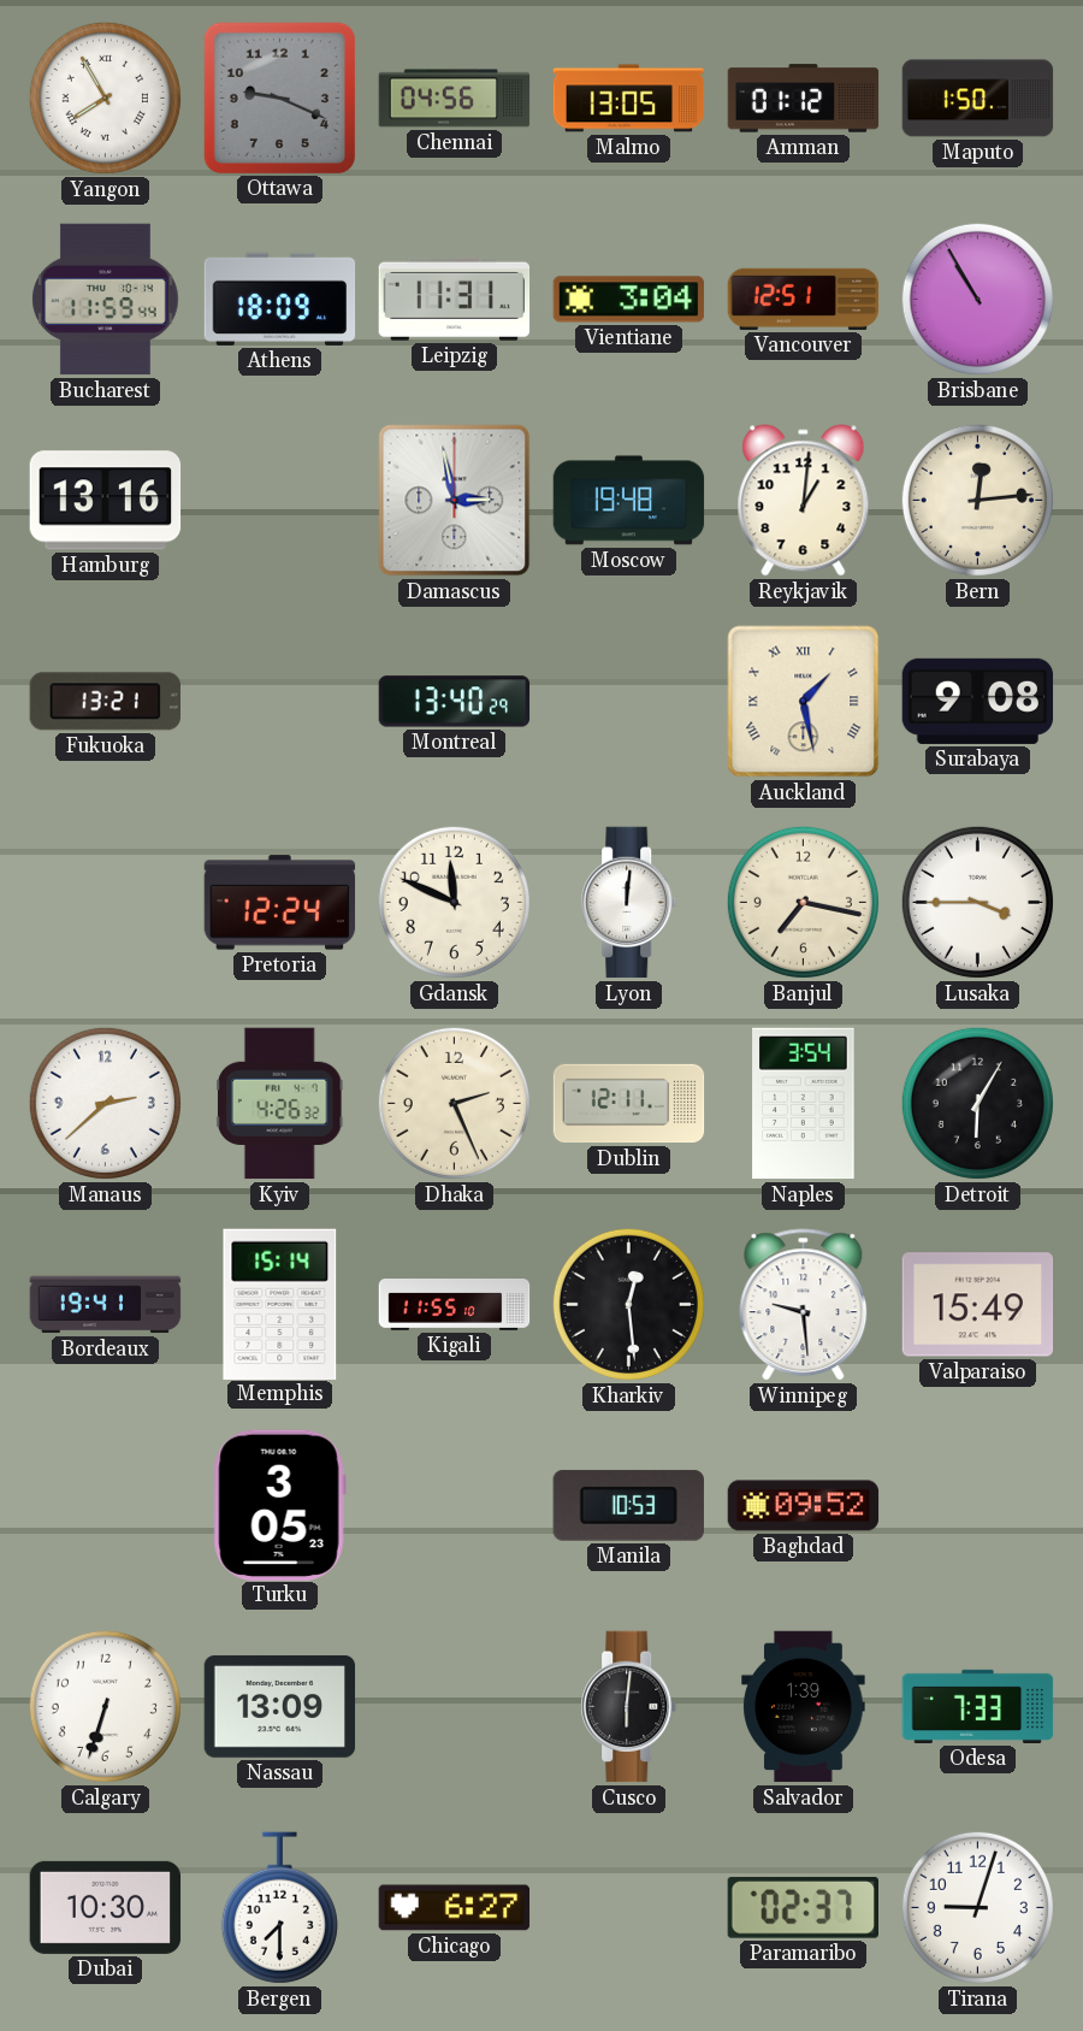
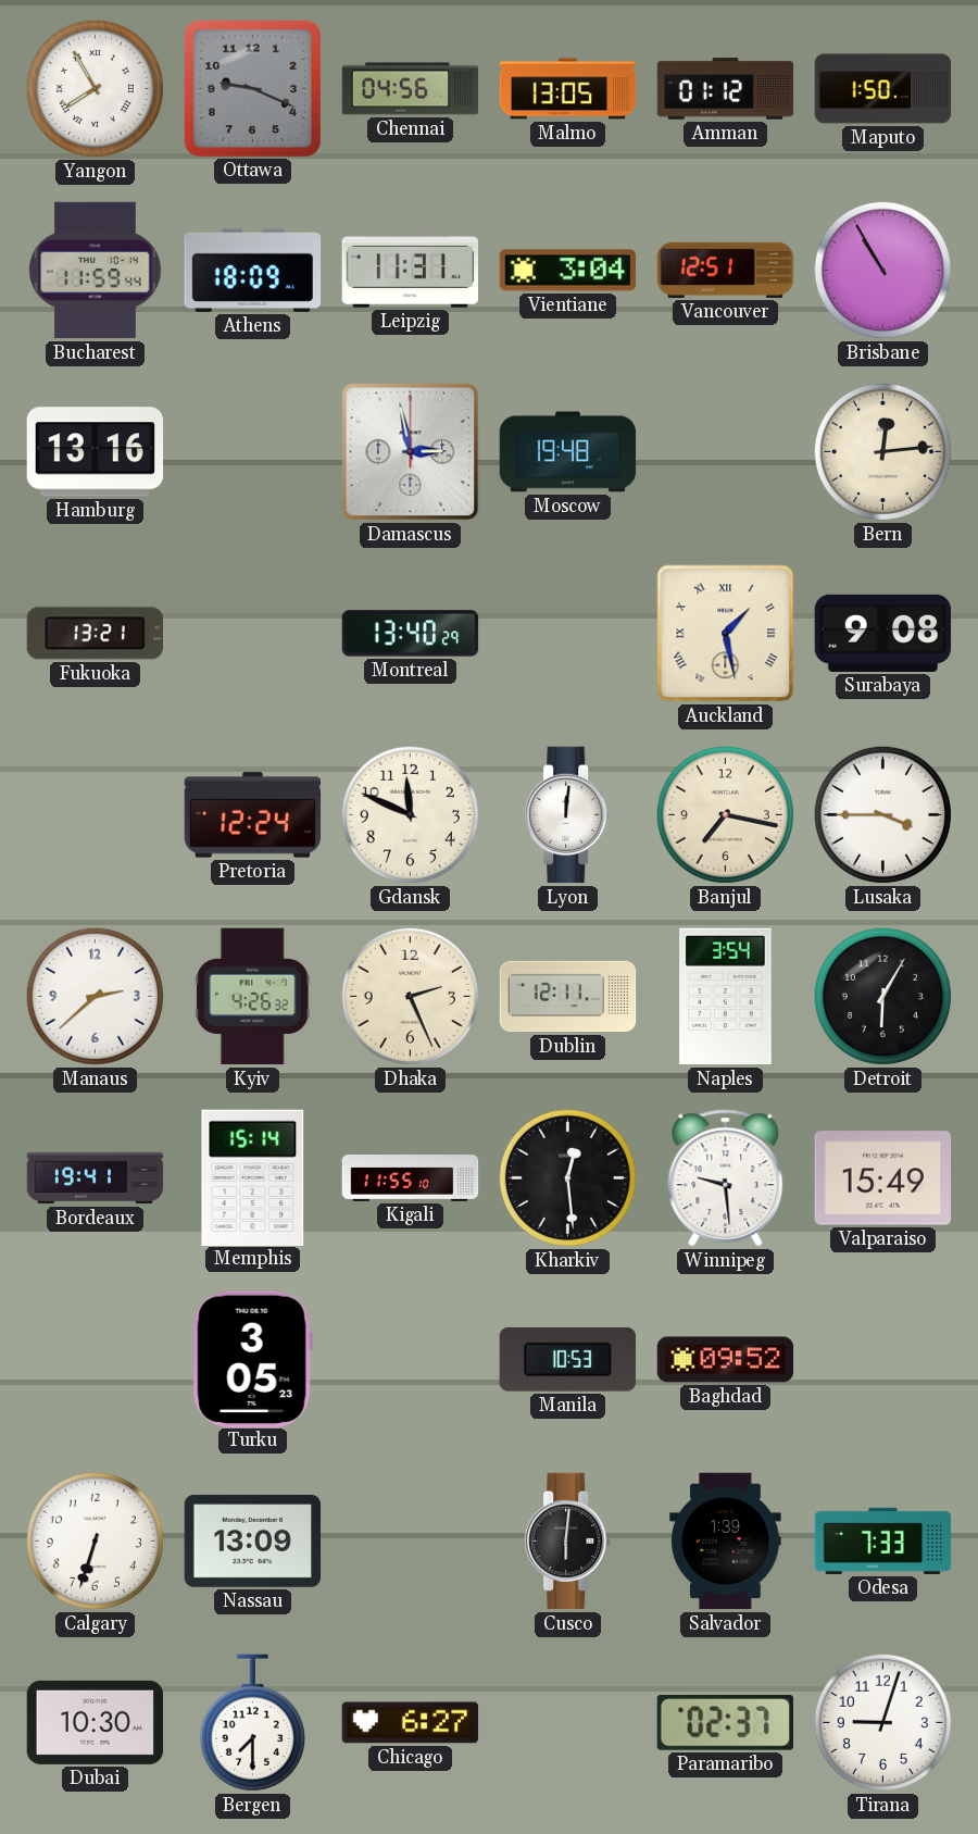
Reykjavik: 1:01 -> none
